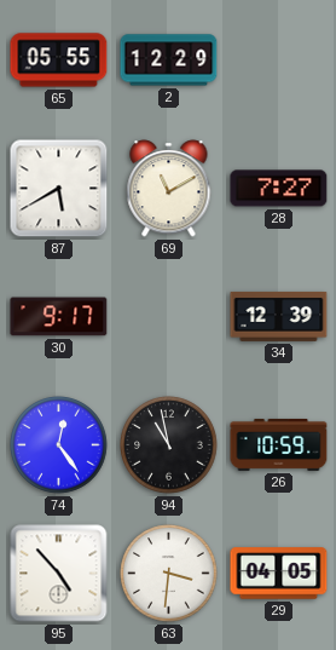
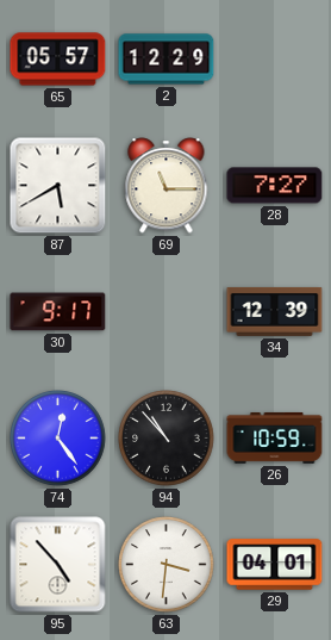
65: 05:55 -> 05:57
69: 11:10 -> 11:15
94: 10:58 -> 10:53
29: 04:05 -> 04:01
